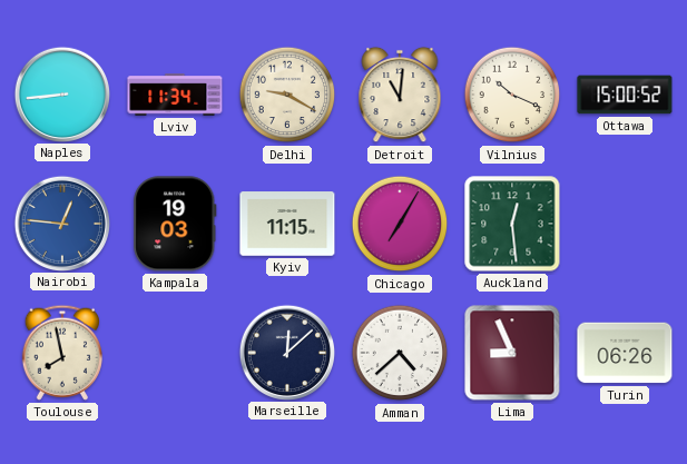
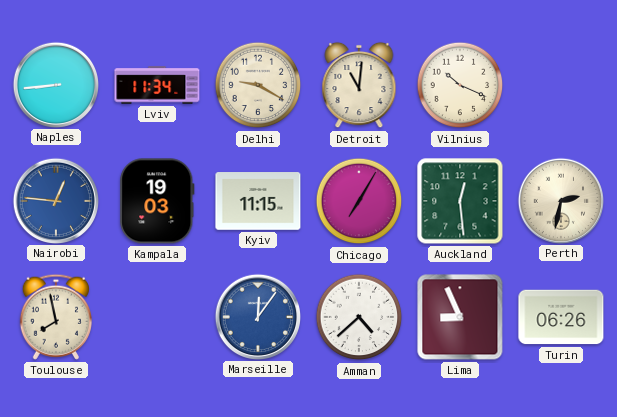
Ottawa: 15:00 -> none
Perth: none -> 2:32
Marseille: 12:08 -> 12:06
Marseille dial: navy -> blue
